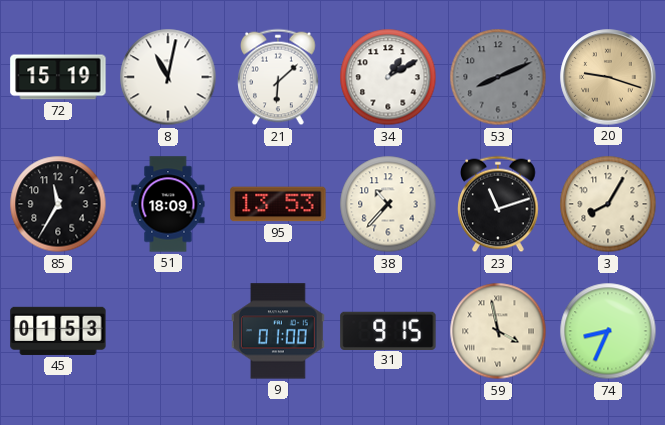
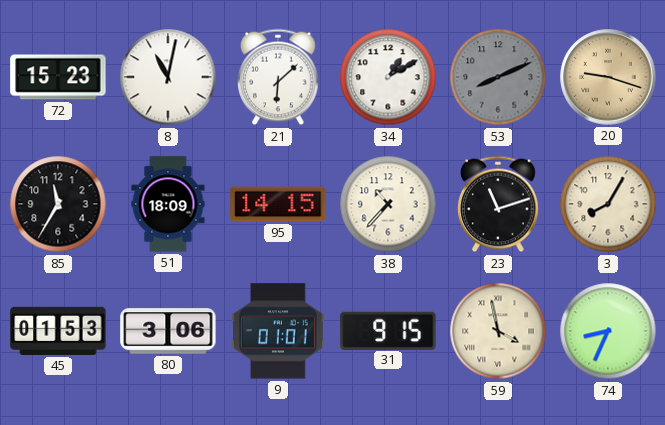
72: 15:19 -> 15:23
95: 13:53 -> 14:15
80: none -> 3:06
9: 01:00 -> 01:01
